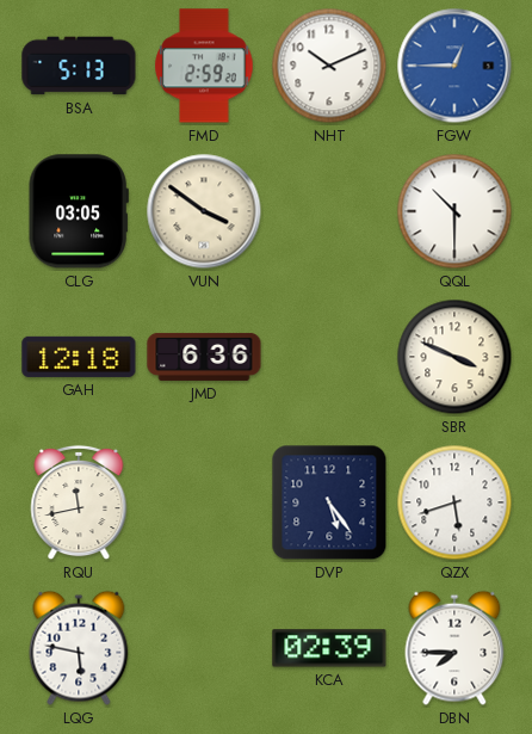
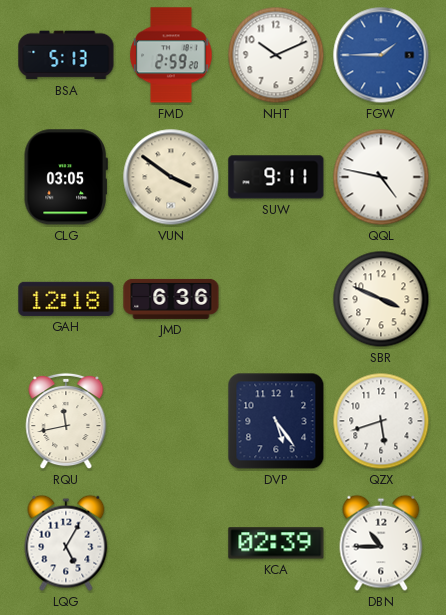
FGW: 12:45 -> 1:45
SUW: none -> 9:11
QQL: 10:30 -> 4:47
LQG: 5:47 -> 5:05
DBN: 7:45 -> 10:45
